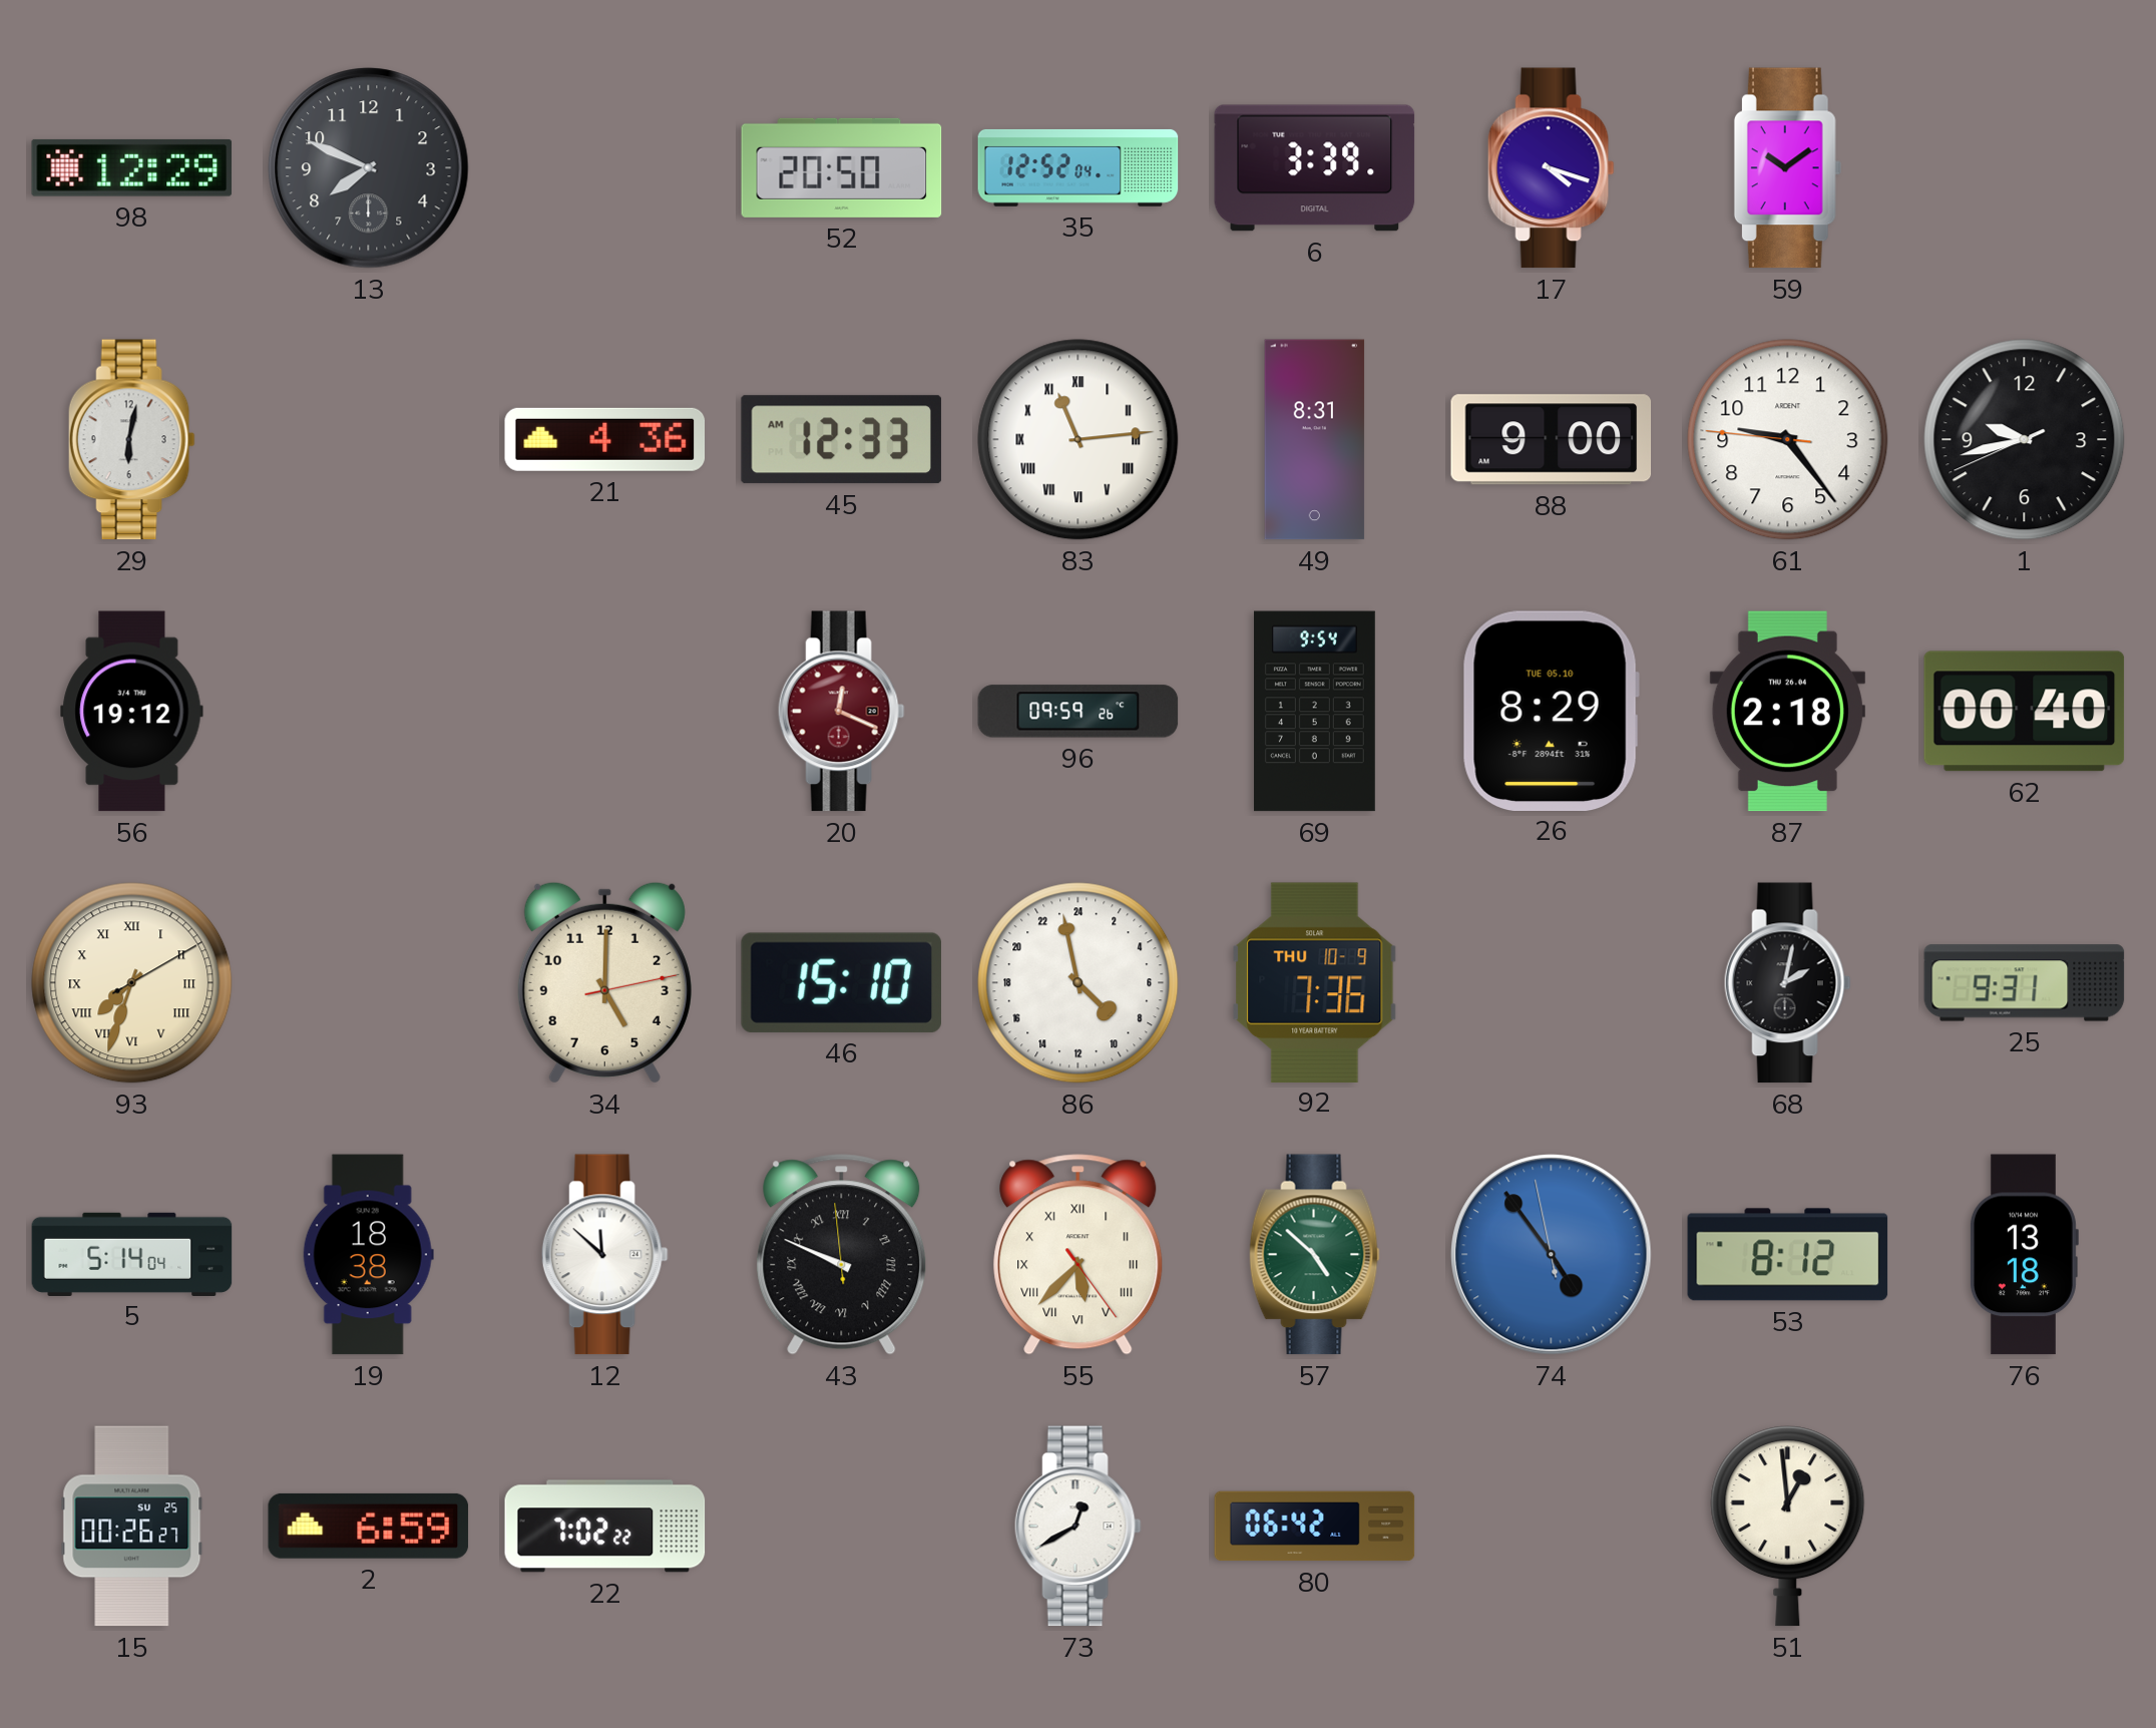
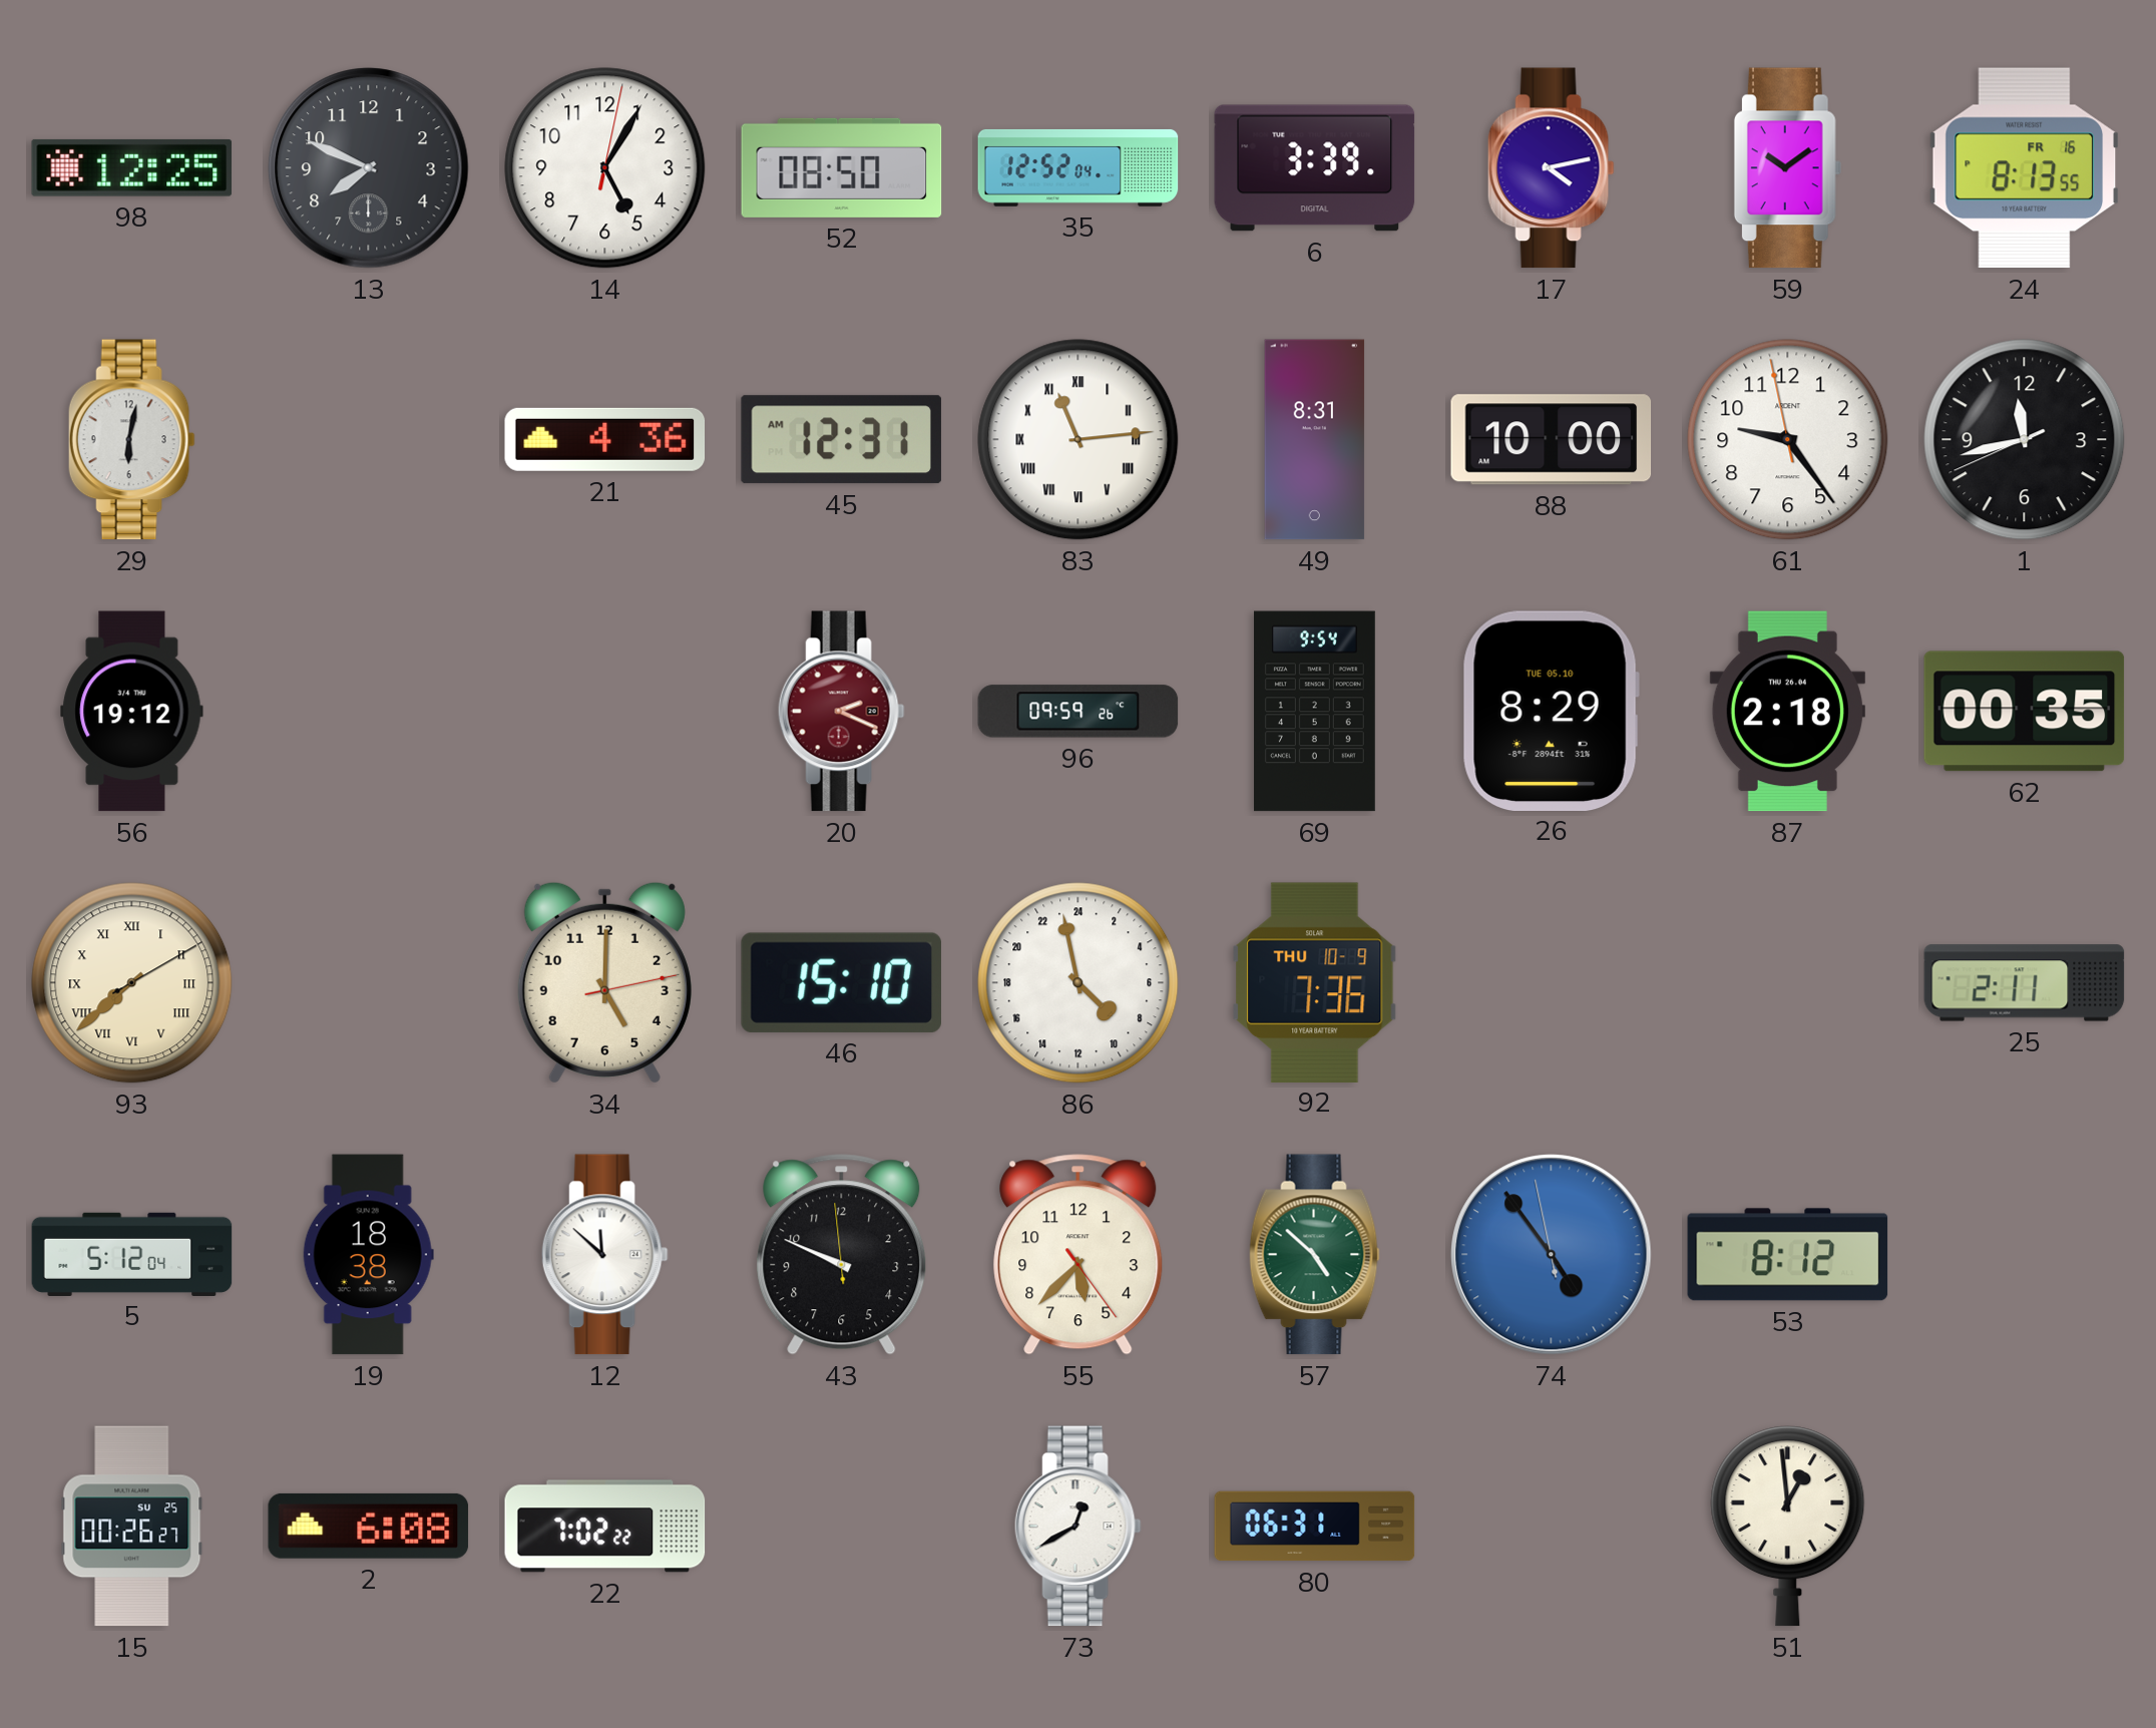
98: 12:29 -> 12:25
14: none -> 5:05
52: 20:50 -> 08:50
17: 4:18 -> 4:13
24: none -> 8:13
45: 12:33 -> 12:31
88: 9:00 -> 10:00
61: 9:23:46 -> 9:23:58
1: 9:42 -> 11:42
20: 12:19 -> 2:19
62: 00:40 -> 00:35
93: 7:33 -> 7:38
68: 2:02 -> none
25: 9:31 -> 2:11
5: 5:14 -> 5:12
43 numerals: Roman -> Arabic
55 numerals: Roman -> Arabic
76: 13:18 -> none
2: 6:59 -> 6:08
80: 06:42 -> 06:31
